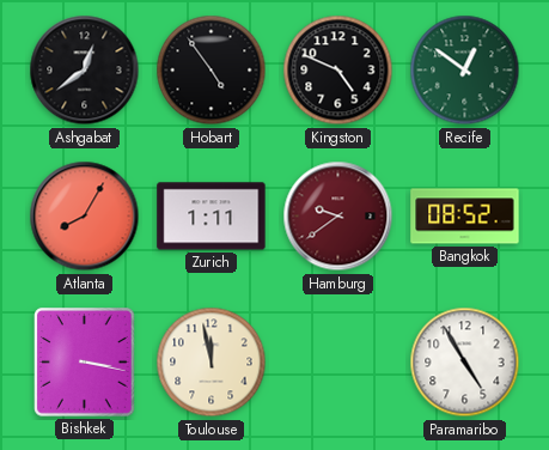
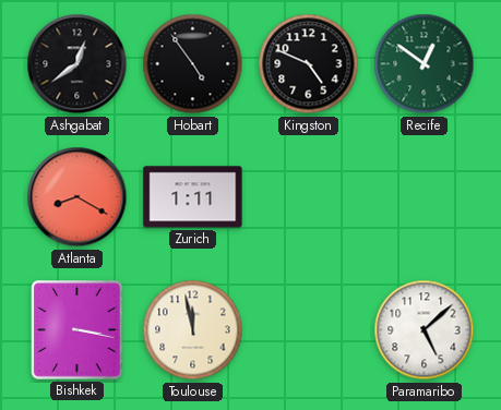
Atlanta: 8:05 -> 8:20
Hamburg: 9:39 -> none
Bangkok: 08:52 -> none
Paramaribo: 4:55 -> 5:08
